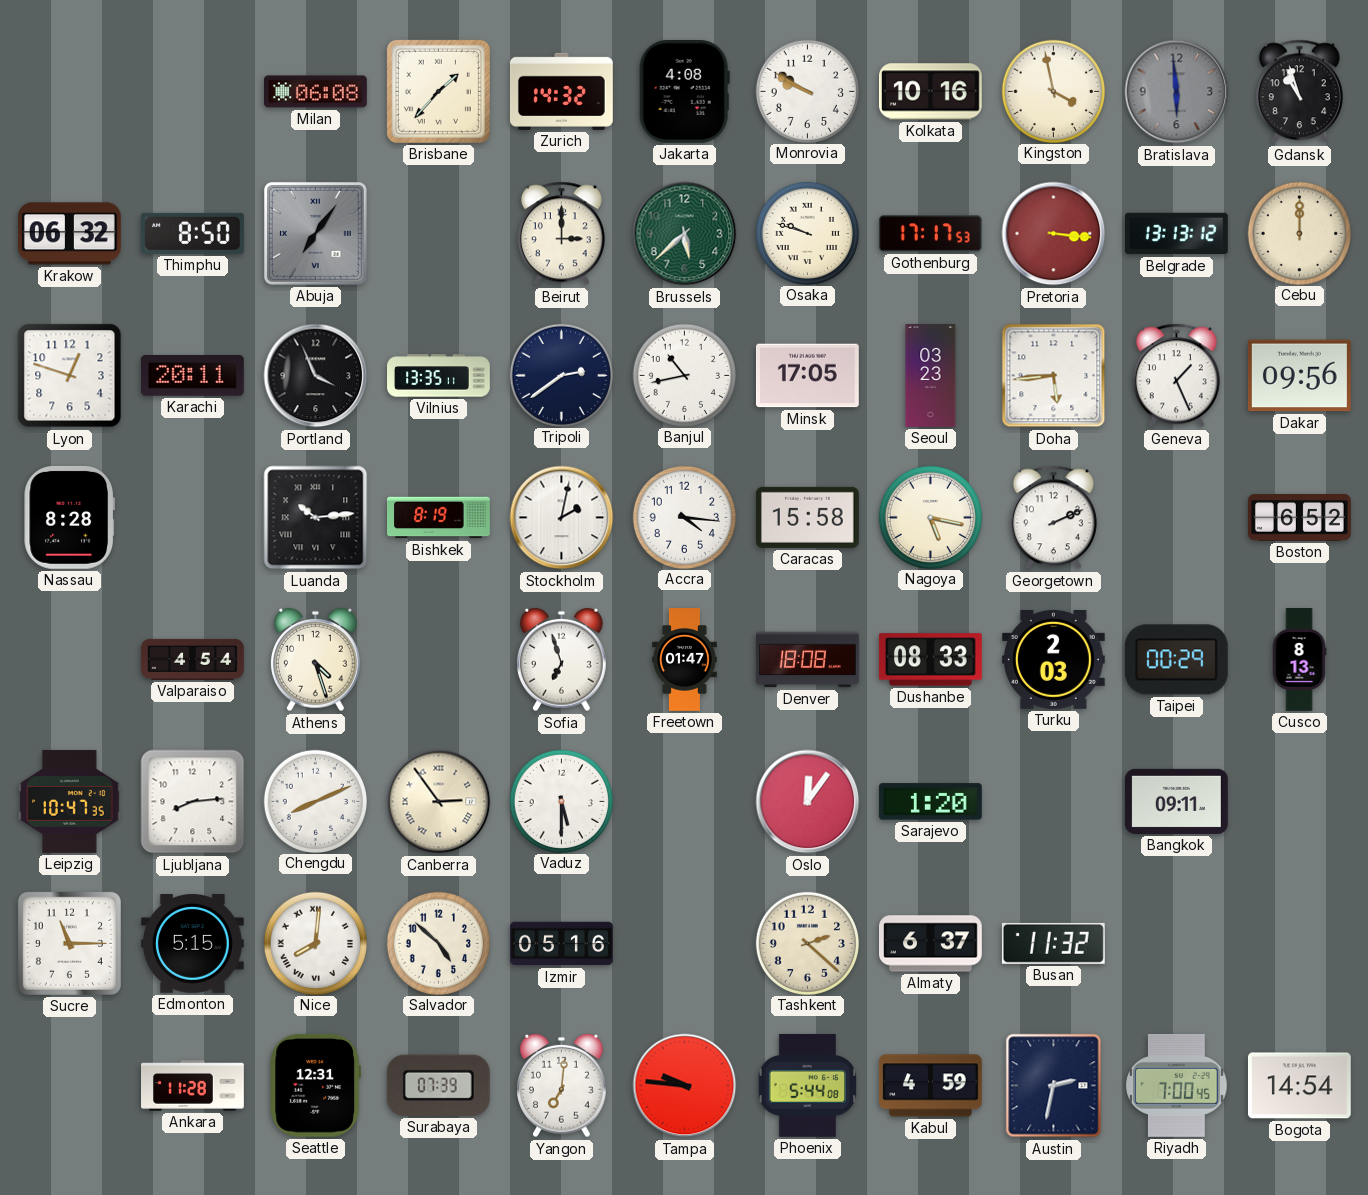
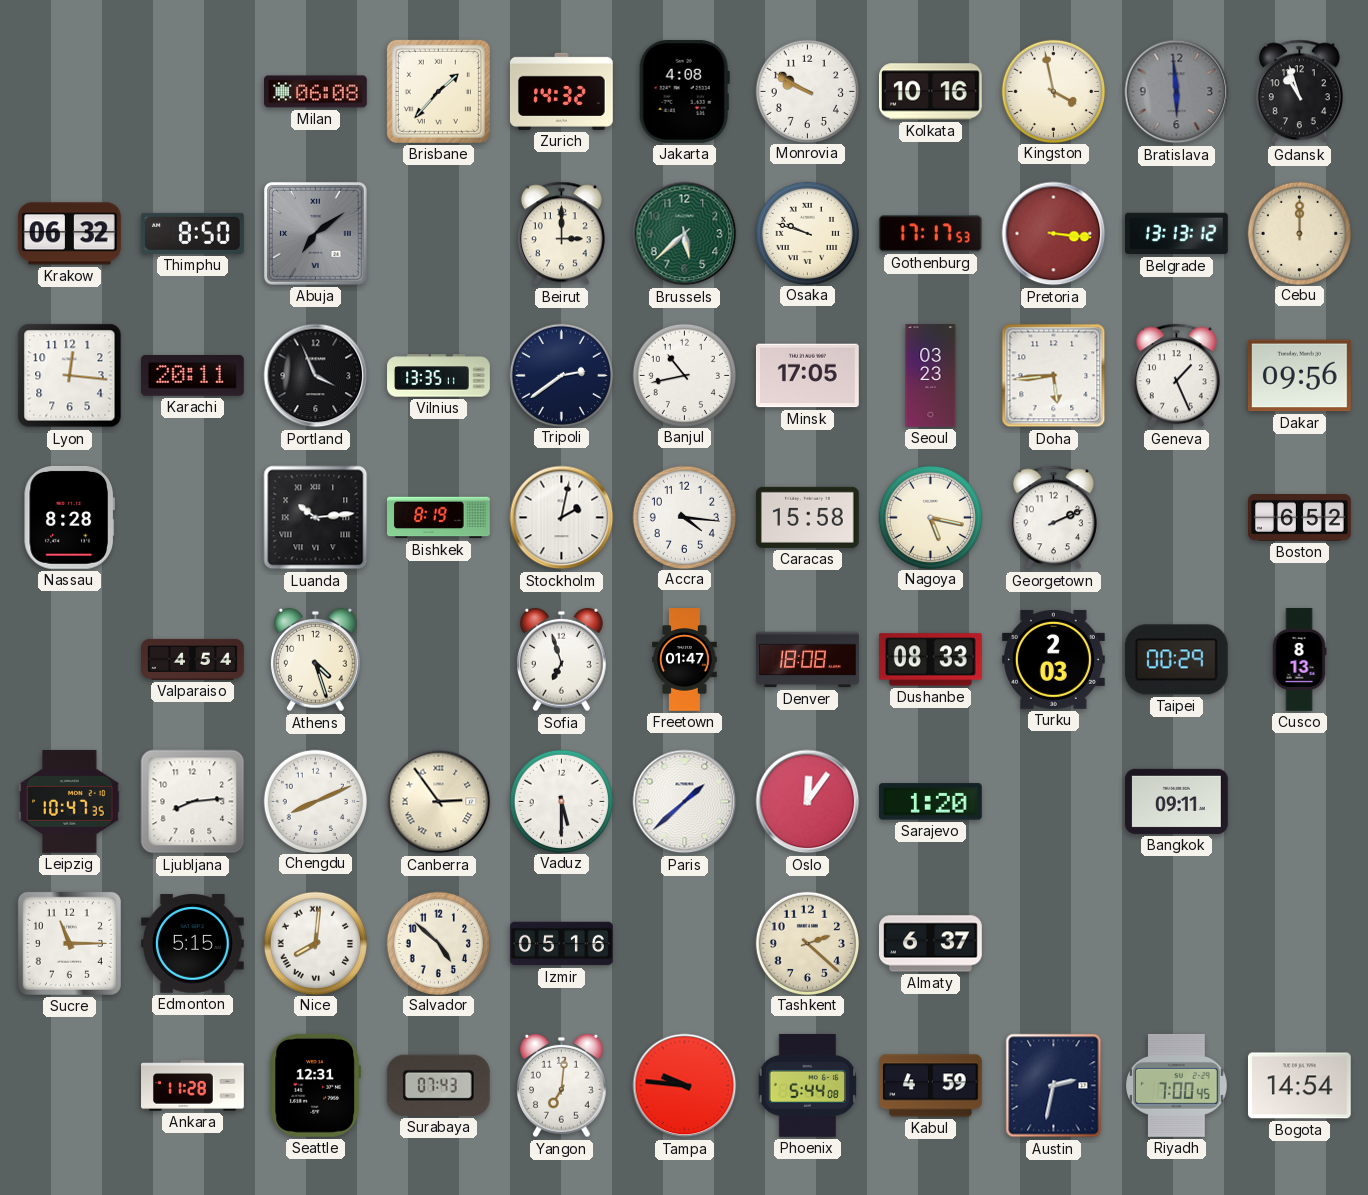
Abuja: 7:06 -> 7:09
Lyon: 12:48 -> 12:16
Paris: none -> 1:38
Busan: 11:32 -> none
Surabaya: 07:39 -> 07:43
